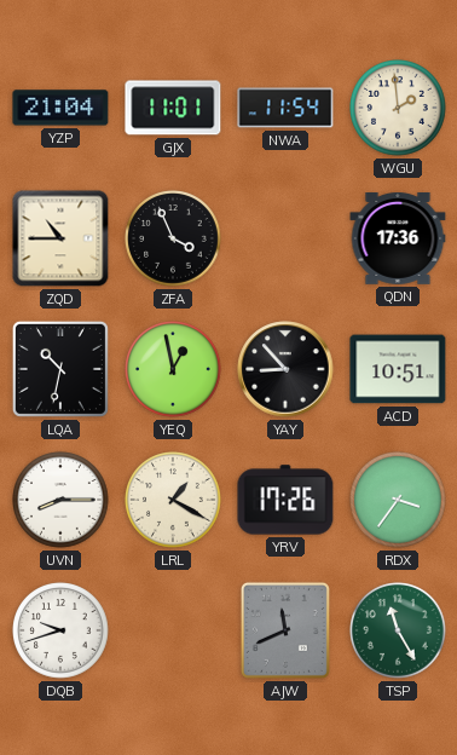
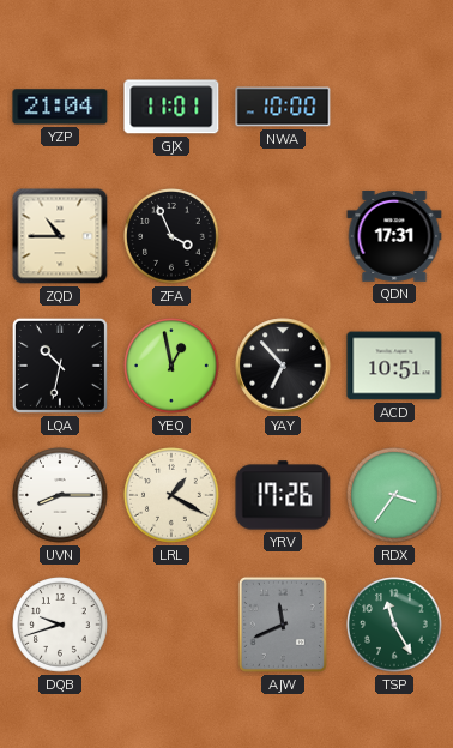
NWA: 11:54 -> 10:00
WGU: 1:59 -> none
QDN: 17:36 -> 17:31
YAY: 8:53 -> 6:53
